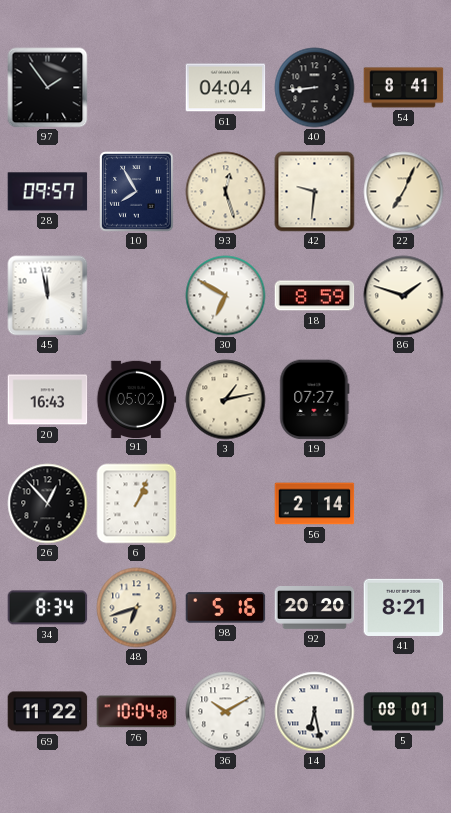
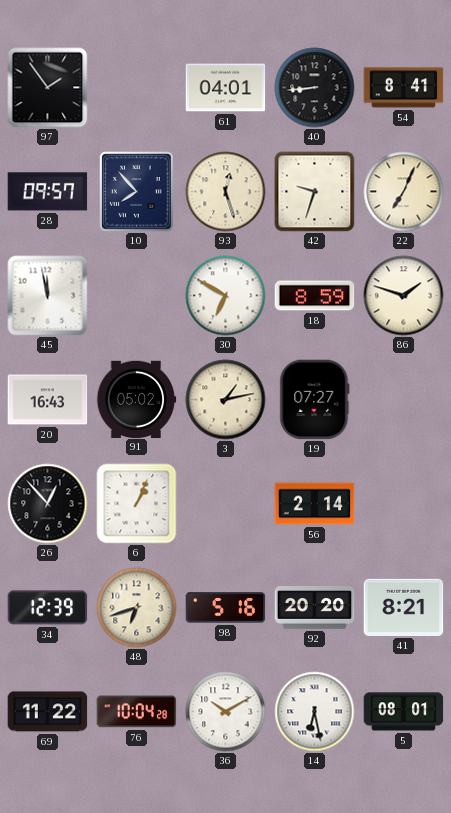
61: 04:04 -> 04:01
10: 7:55 -> 7:53
42: 9:31 -> 9:33
34: 8:34 -> 12:39
